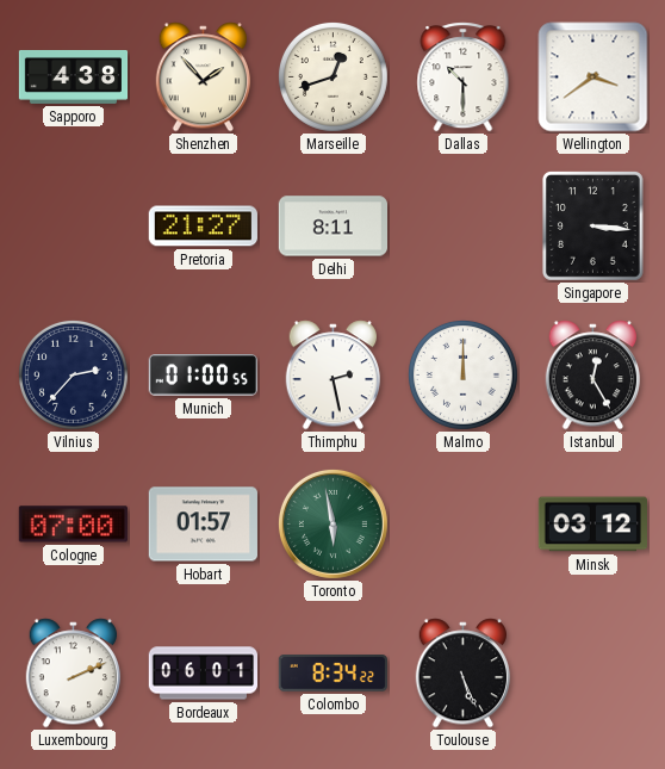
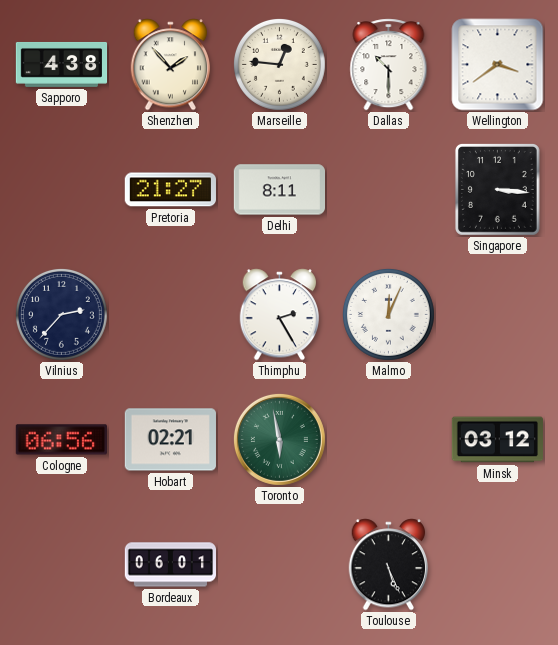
Marseille: 12:42 -> 12:46
Munich: 01:00 -> none
Thimphu: 2:28 -> 2:25
Malmo: 12:00 -> 12:04
Istanbul: 12:25 -> none
Cologne: 07:00 -> 06:56
Hobart: 01:57 -> 02:21
Luxembourg: 2:11 -> none
Colombo: 8:34 -> none
